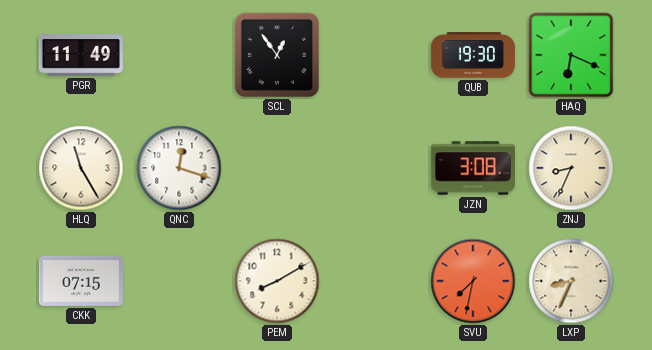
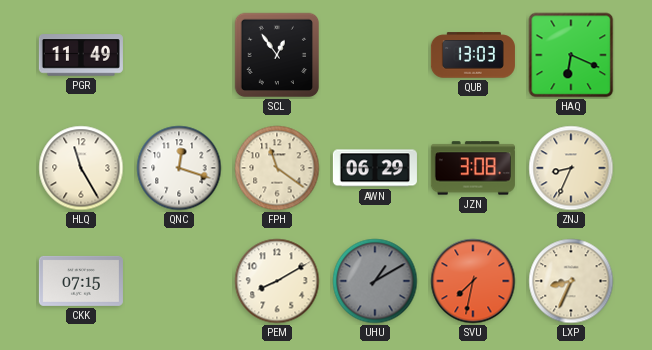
QUB: 19:30 -> 13:03
FPH: none -> 11:21
AWN: none -> 06:29
UHU: none -> 1:10
